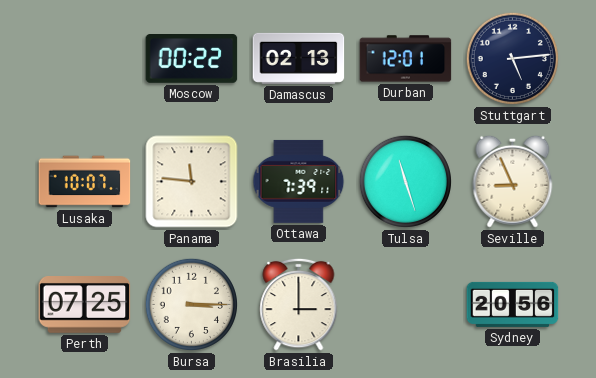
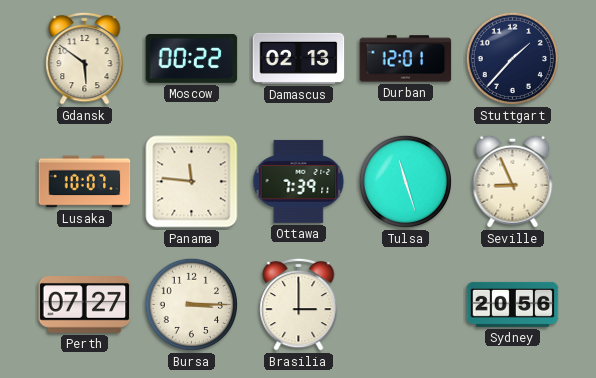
Gdansk: none -> 5:51
Stuttgart: 5:14 -> 1:37
Perth: 07:25 -> 07:27
